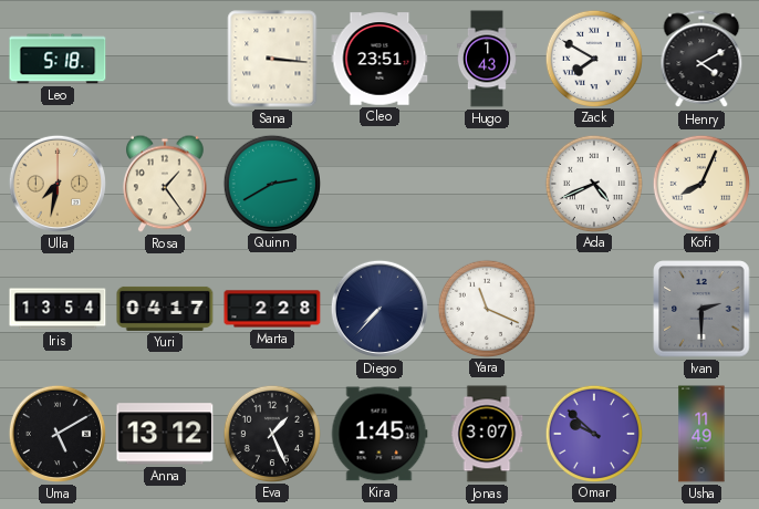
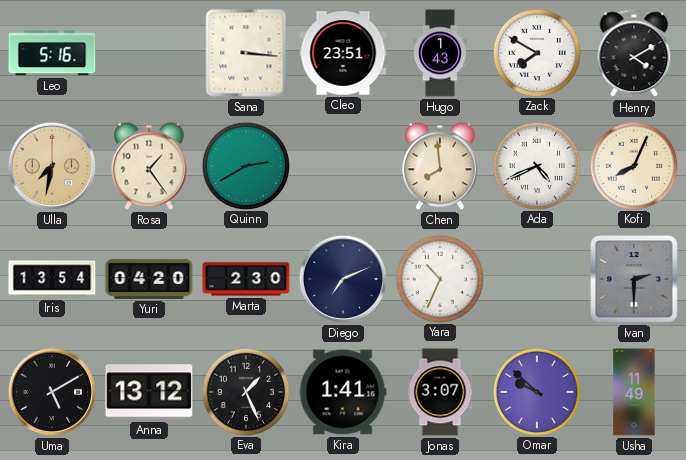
Leo: 5:18 -> 5:16
Chen: none -> 7:59
Yuri: 04:17 -> 04:20
Marta: 2:28 -> 2:30
Diego: 7:37 -> 7:11
Yara: 11:19 -> 10:34
Kira: 1:45 -> 1:41
